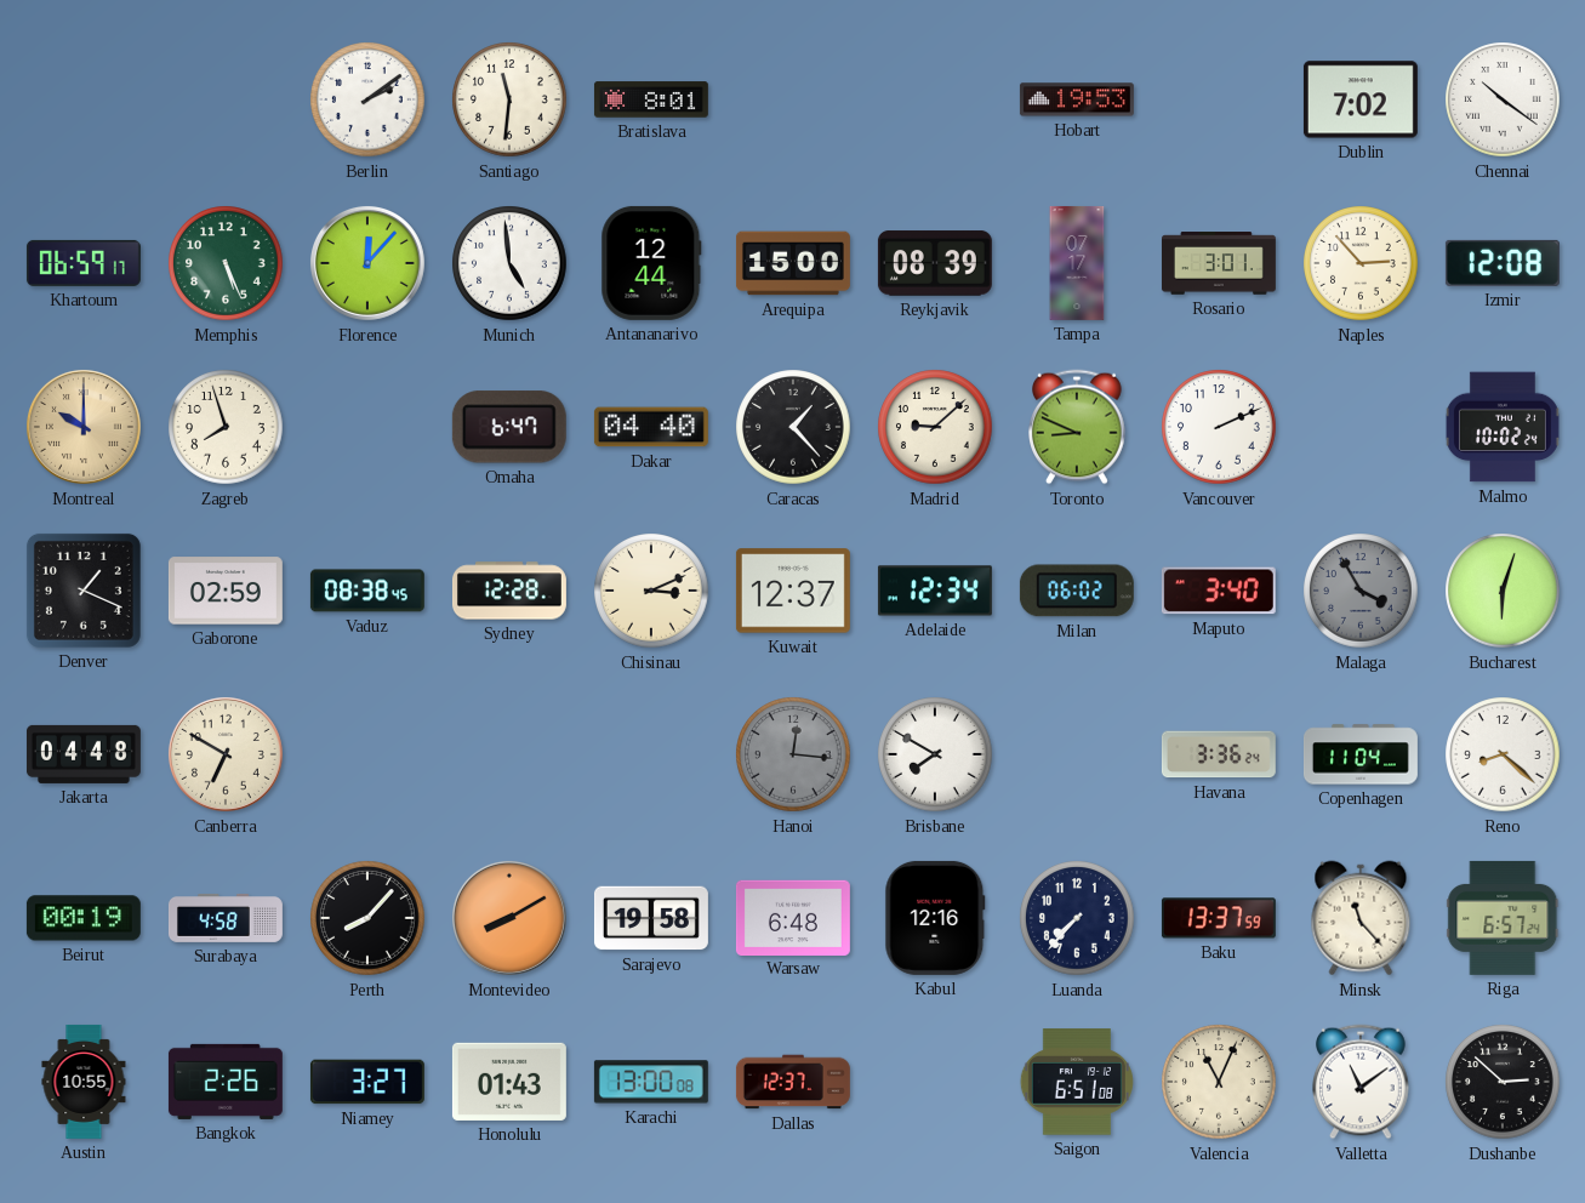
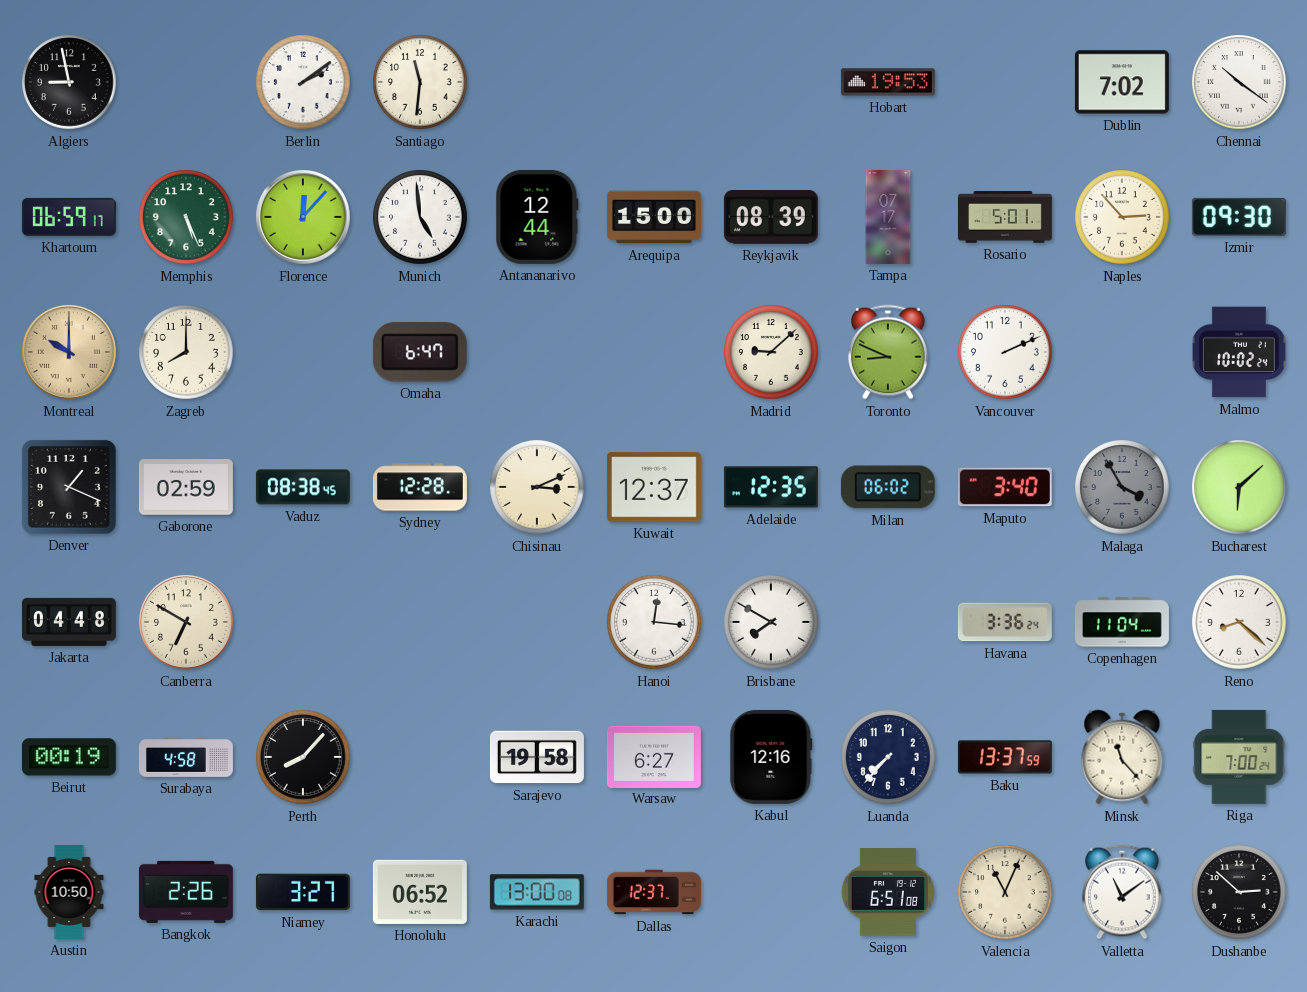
Algiers: none -> 8:58
Bratislava: 8:01 -> none
Rosario: 3:01 -> 5:01
Izmir: 12:08 -> 09:30
Zagreb: 7:57 -> 8:00
Dakar: 04:40 -> none
Caracas: 1:23 -> none
Adelaide: 12:34 -> 12:35
Bucharest: 6:03 -> 6:08
Hanoi dial: grey -> white
Montevideo: 8:10 -> none
Warsaw: 6:48 -> 6:27
Riga: 6:57 -> 7:00
Austin: 10:55 -> 10:50
Honolulu: 01:43 -> 06:52
